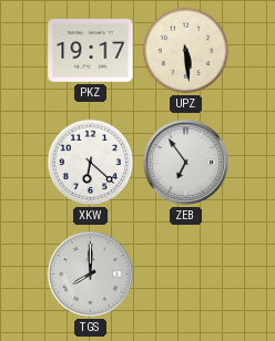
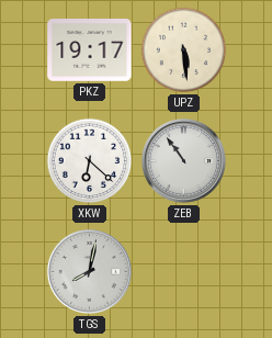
ZEB: 6:54 -> 10:54
TGS: 8:00 -> 8:02
